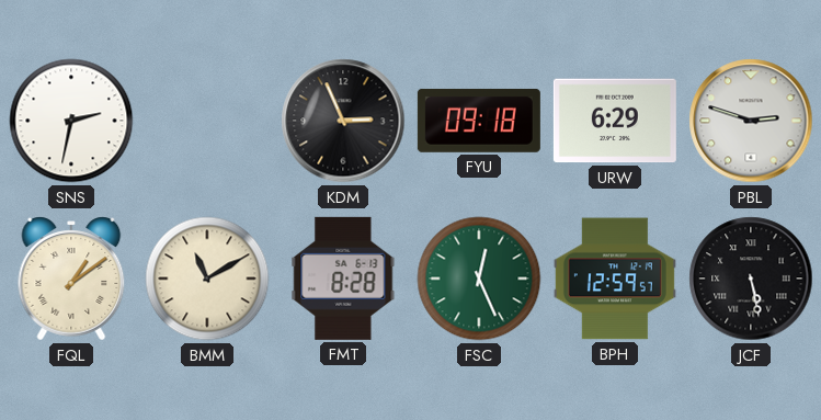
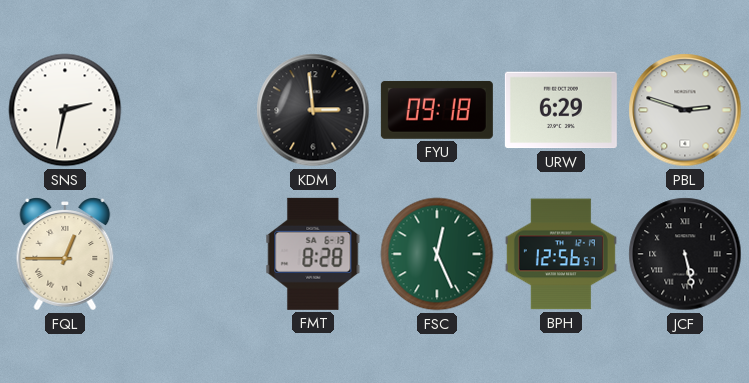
KDM: 2:56 -> 2:59
FQL: 1:09 -> 12:45
BMM: 11:10 -> none
BPH: 12:59 -> 12:56
